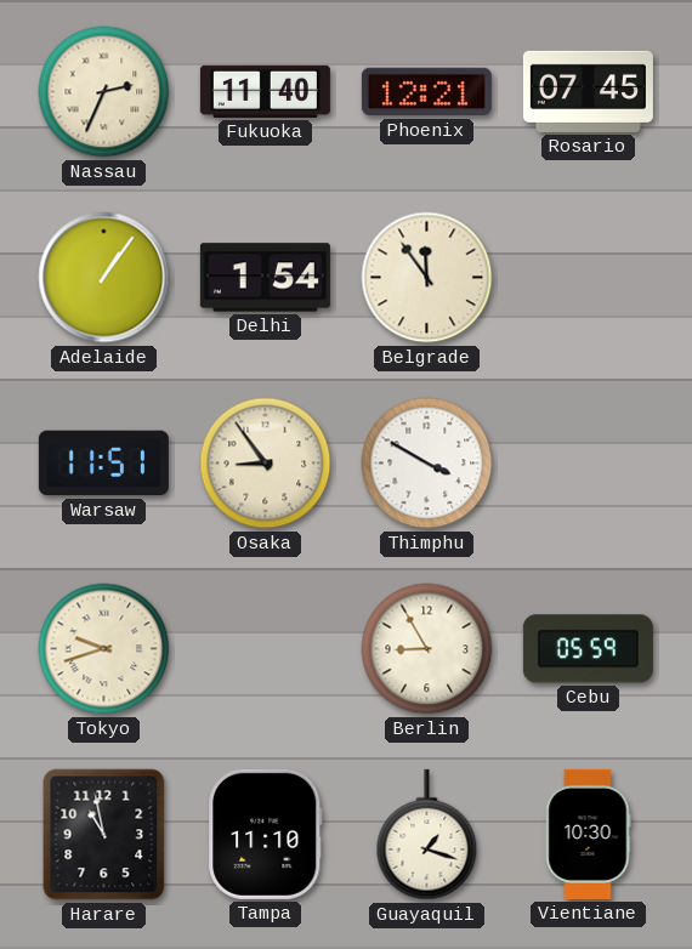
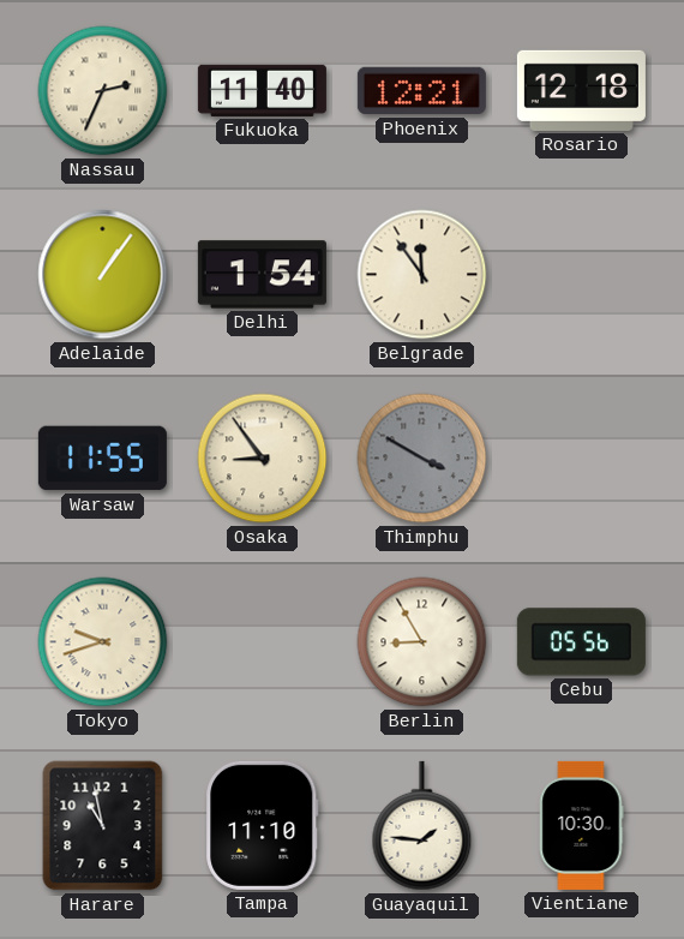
Rosario: 07:45 -> 12:18
Warsaw: 11:51 -> 11:55
Thimphu dial: white -> grey
Cebu: 05:59 -> 05:56
Guayaquil: 1:18 -> 1:46
